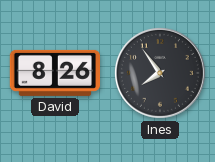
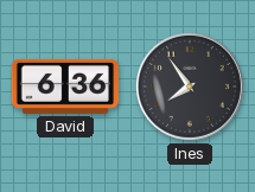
David: 8:26 -> 6:36
